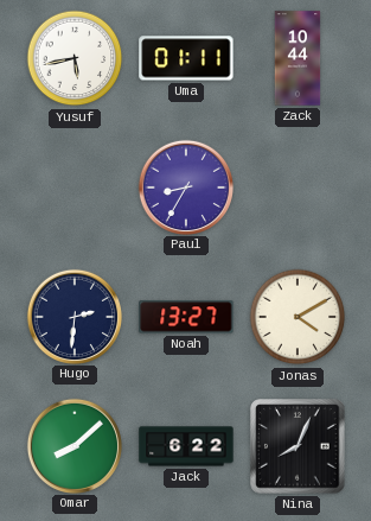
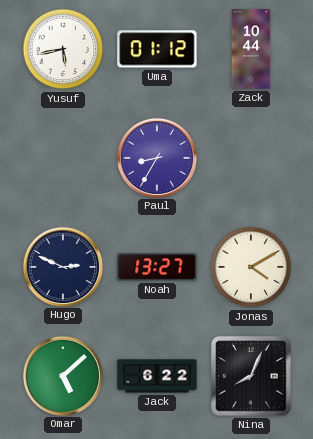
Uma: 01:11 -> 01:12
Hugo: 2:31 -> 2:49
Omar: 8:08 -> 5:08
